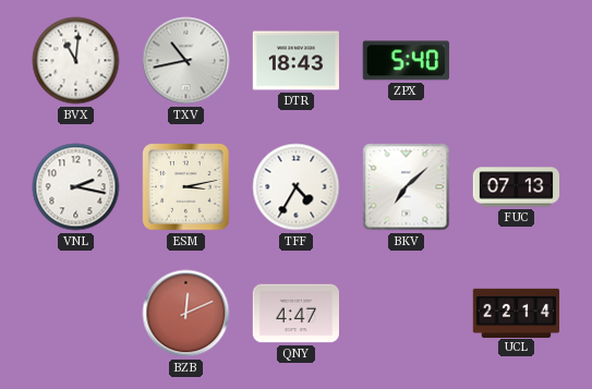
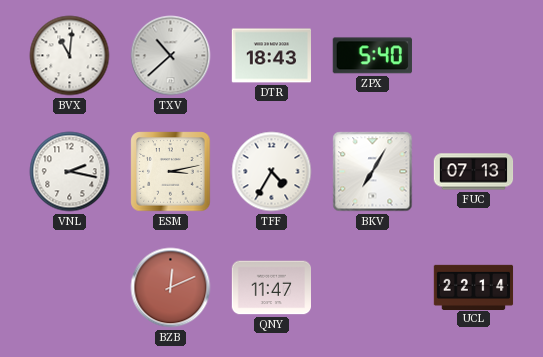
TXV: 10:43 -> 10:38
BKV: 7:08 -> 7:05
QNY: 4:47 -> 11:47
